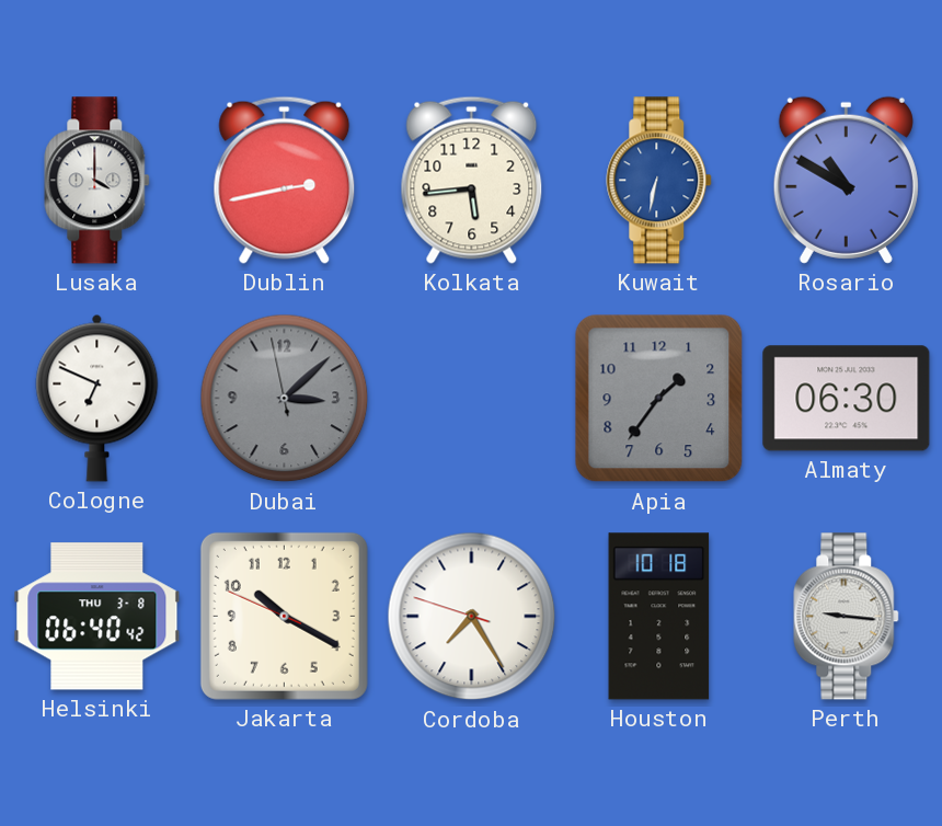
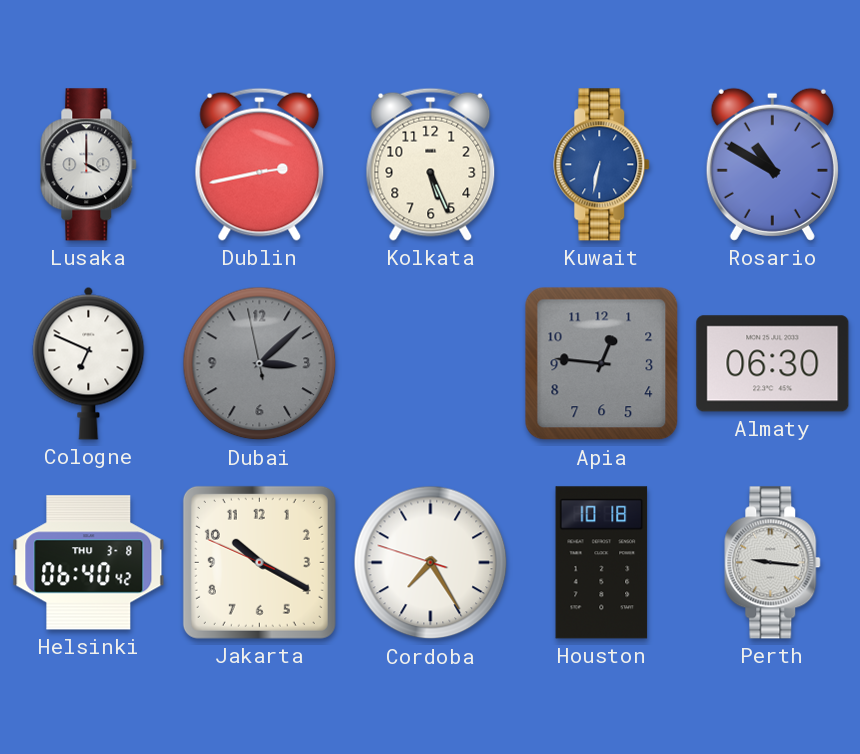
Kolkata: 5:44 -> 5:26
Apia: 1:36 -> 12:46
